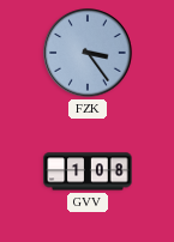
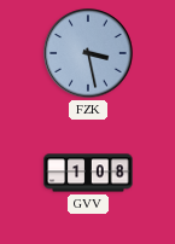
FZK: 3:24 -> 3:28
